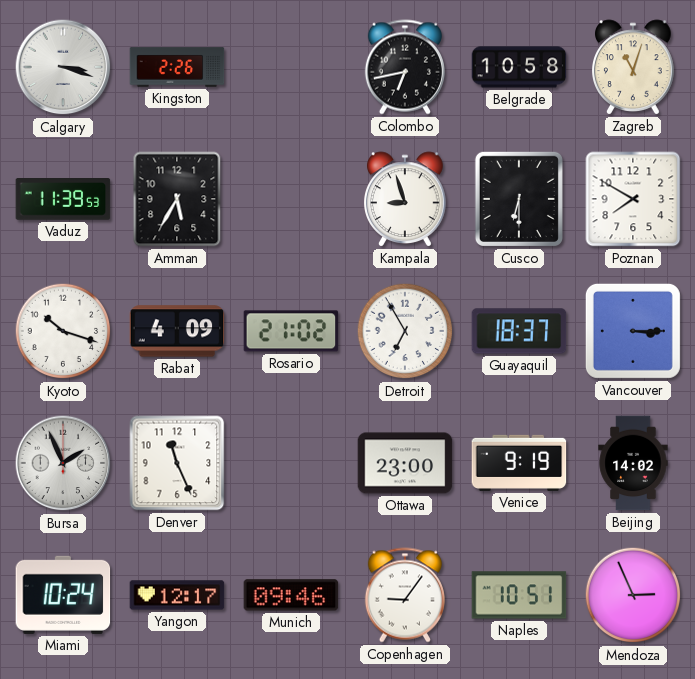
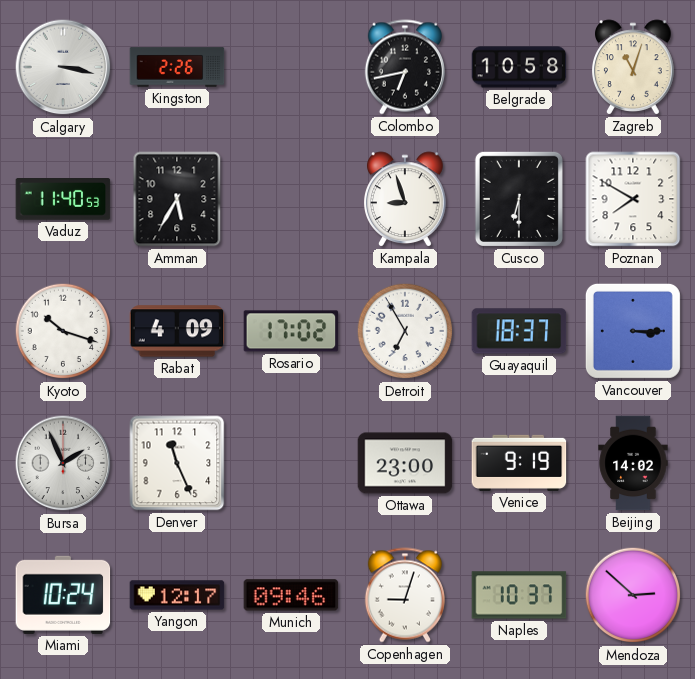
Calgary: 3:18 -> 3:17
Vaduz: 11:39 -> 11:40
Rosario: 21:02 -> 17:02
Copenhagen: 9:06 -> 9:03
Naples: 10:51 -> 10:37
Mendoza: 2:56 -> 2:52
